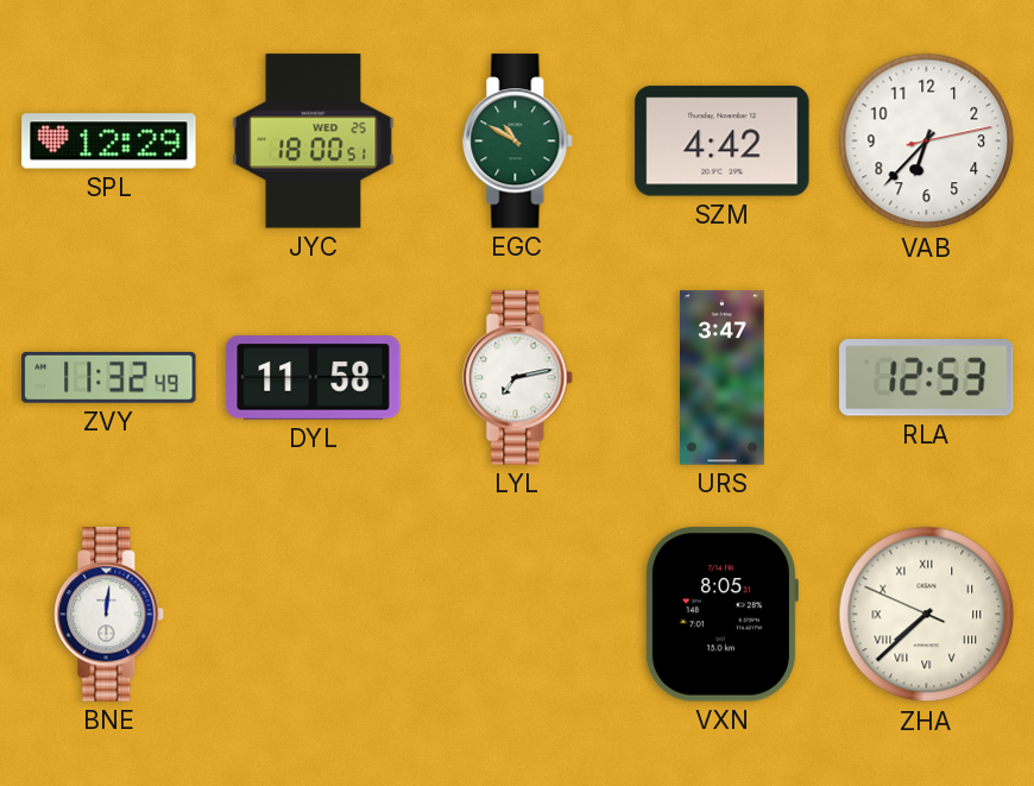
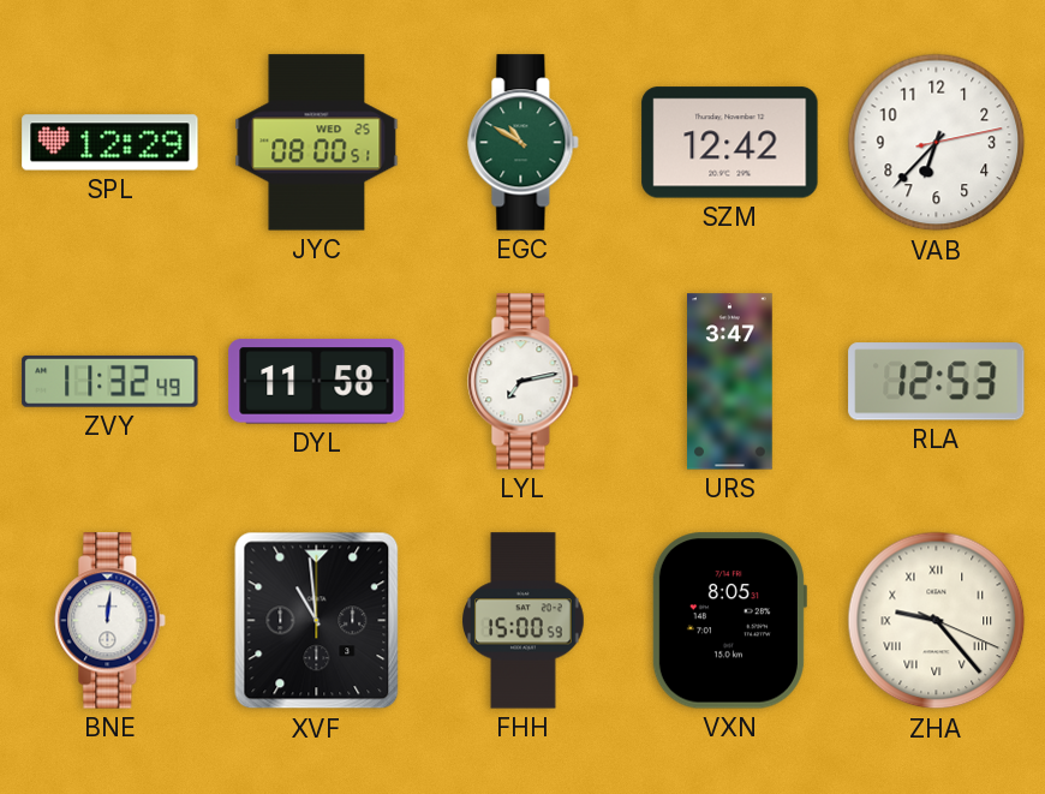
JYC: 18:00 -> 08:00
SZM: 4:42 -> 12:42
XVF: none -> 10:59
FHH: none -> 15:00
ZHA: 7:37 -> 9:23
